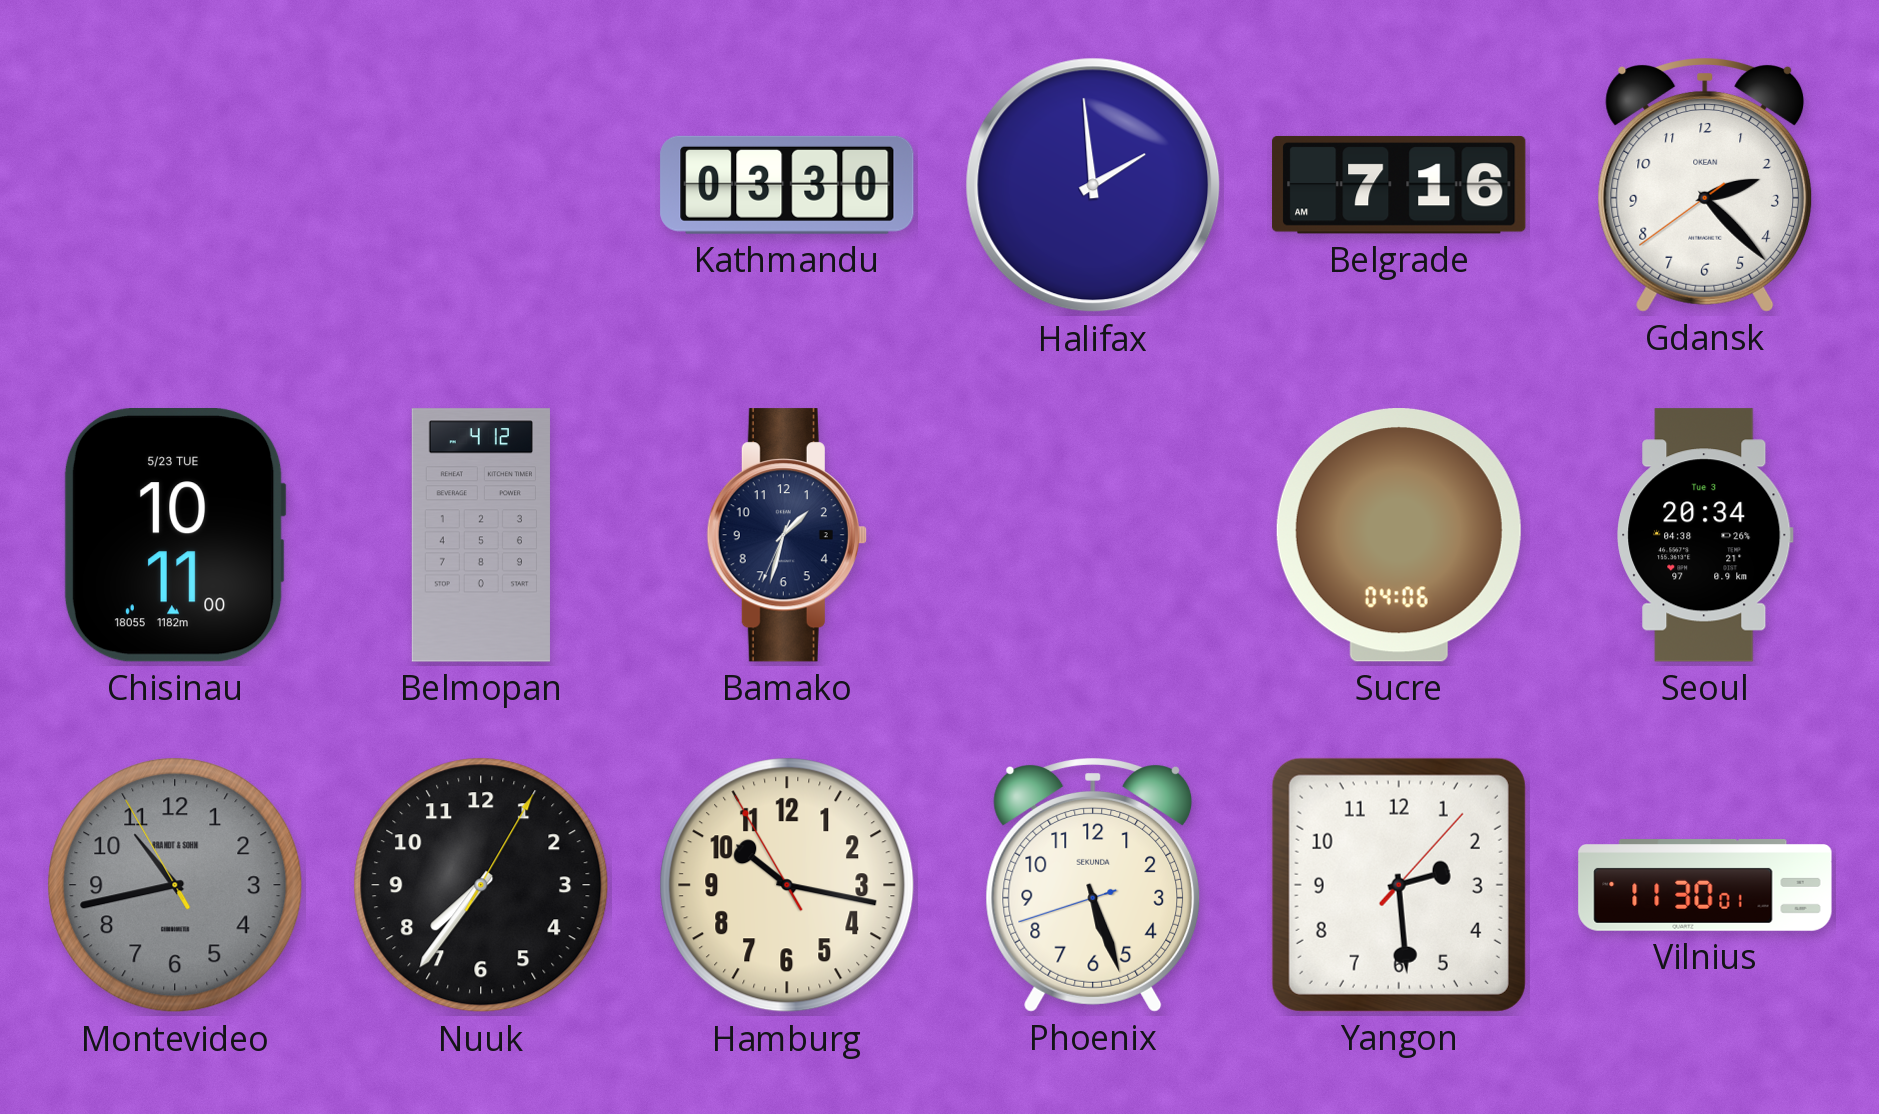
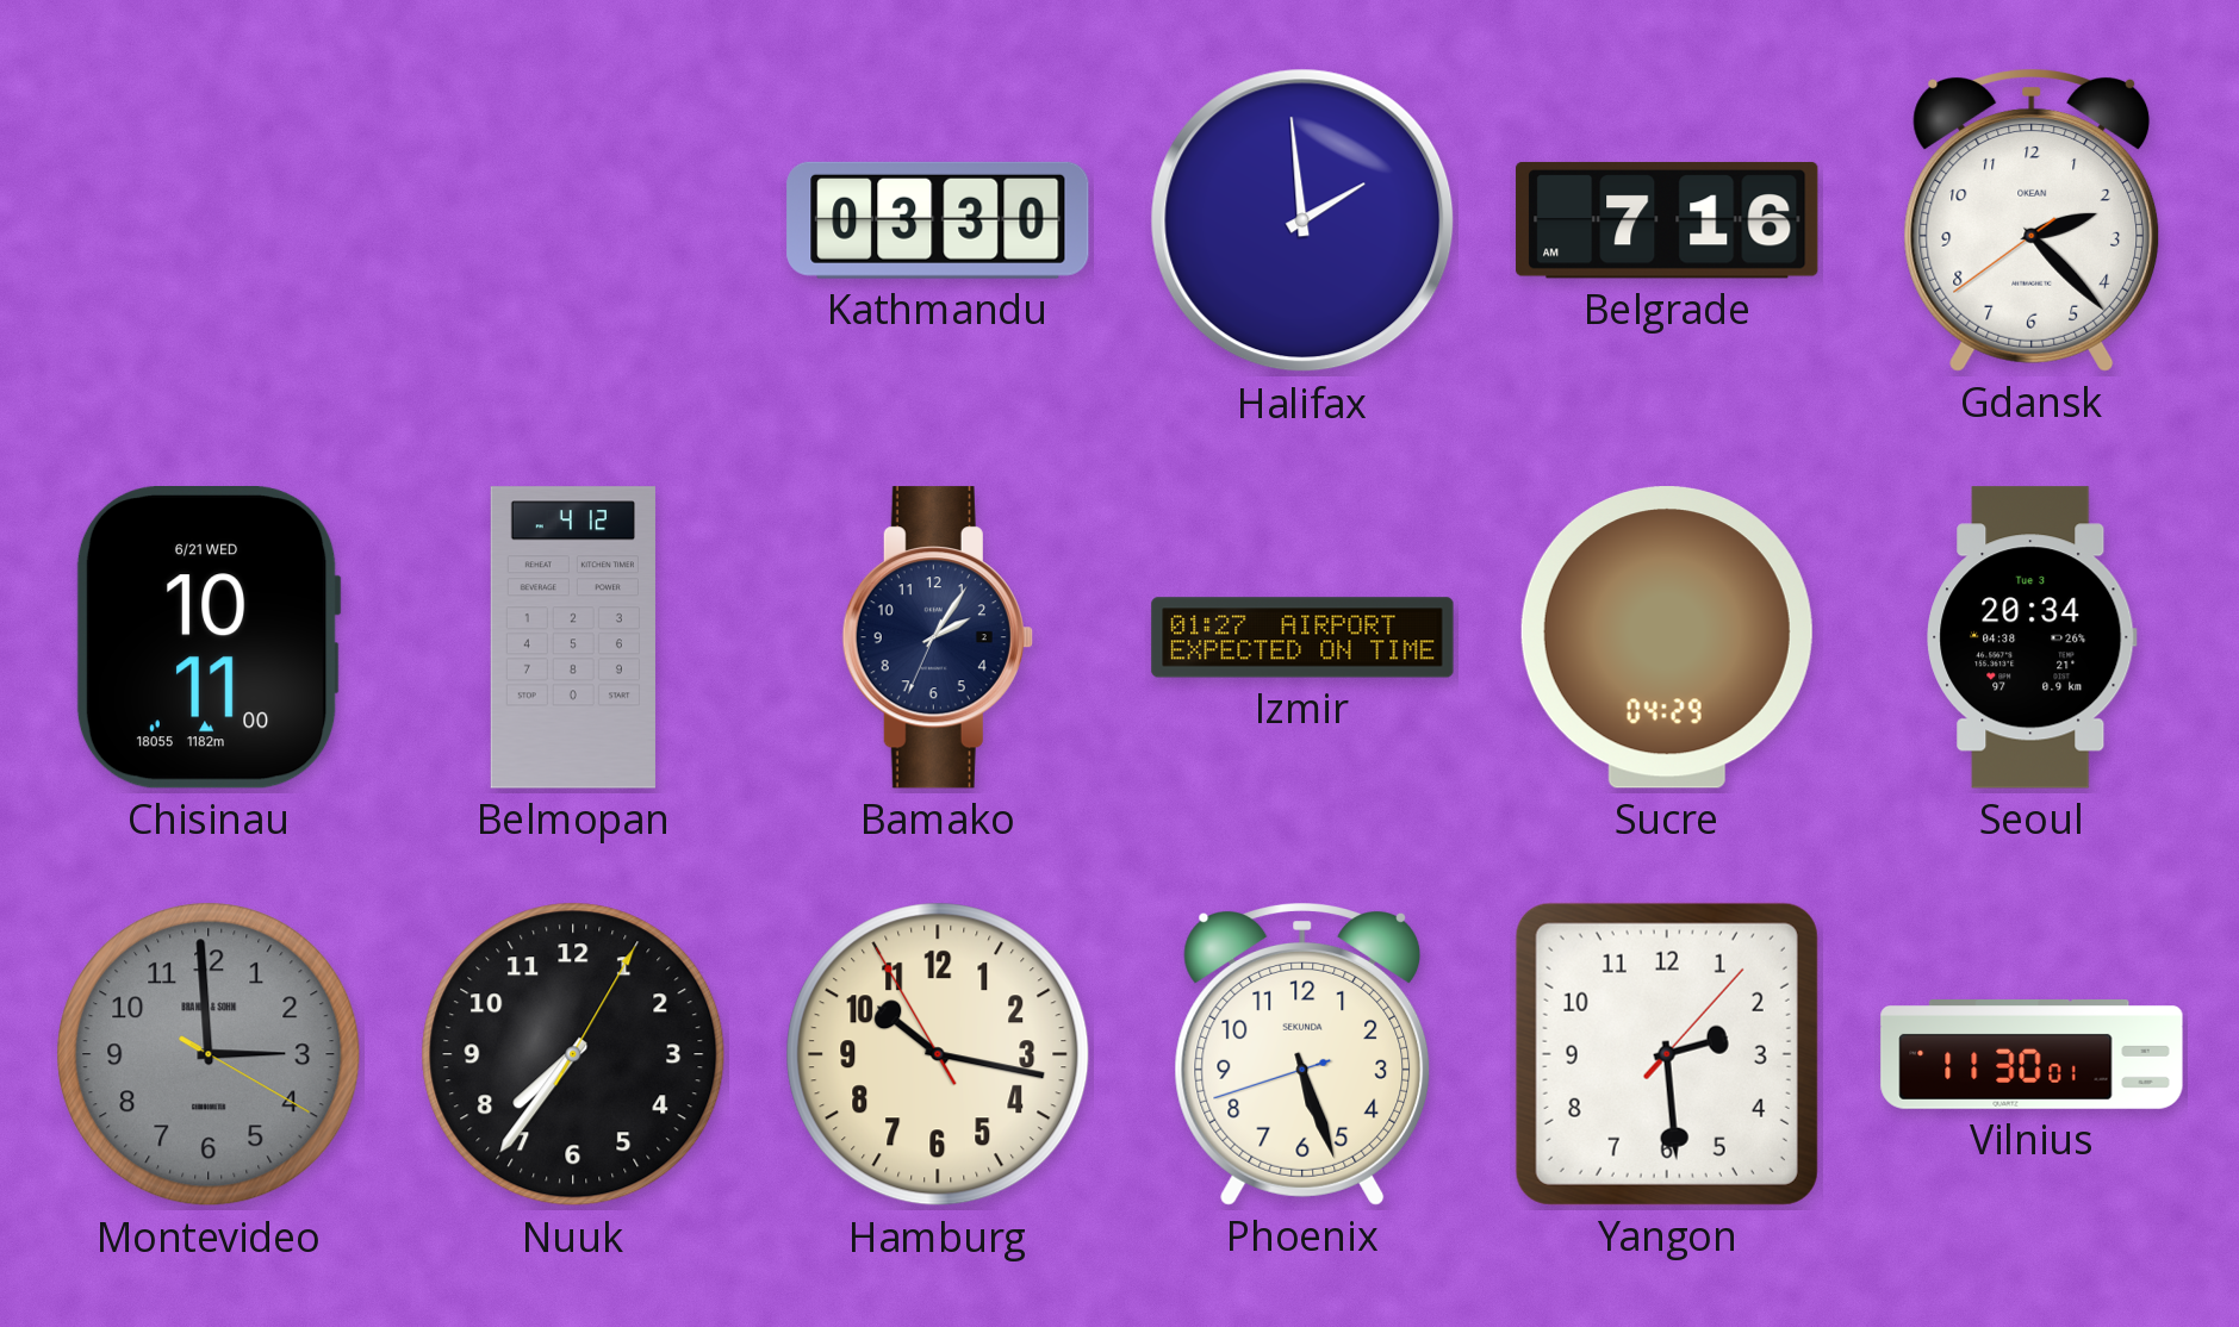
Chisinau date: 5/23 TUE -> 6/21 WED
Bamako: 1:32 -> 2:05
Izmir: none -> 01:27
Sucre: 04:06 -> 04:29
Montevideo: 10:42 -> 2:59
